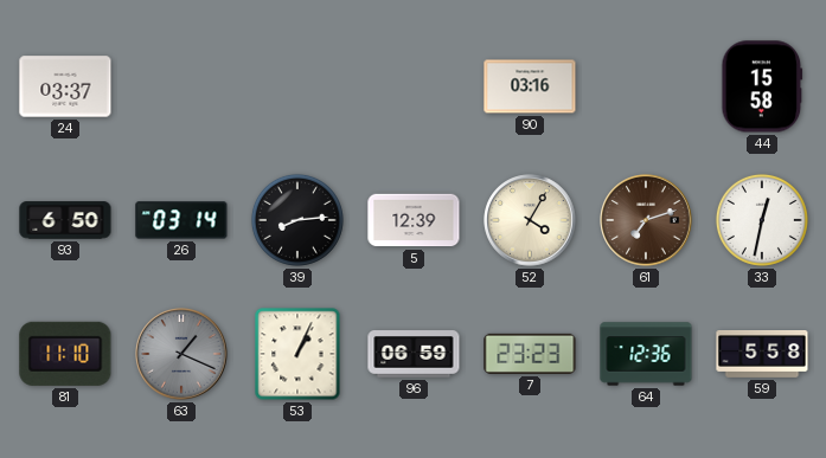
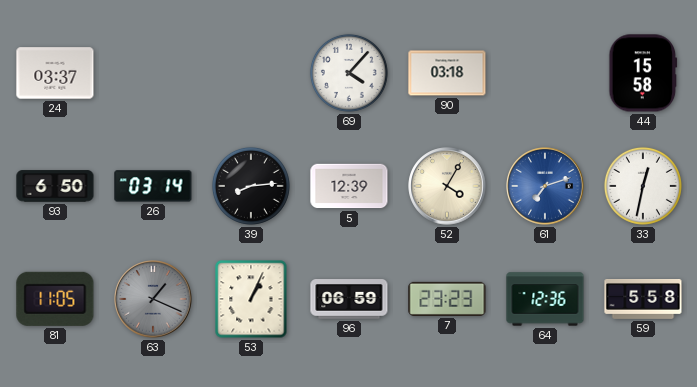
69: none -> 4:07
90: 03:16 -> 03:18
61 dial: brown -> blue
81: 11:10 -> 11:05
